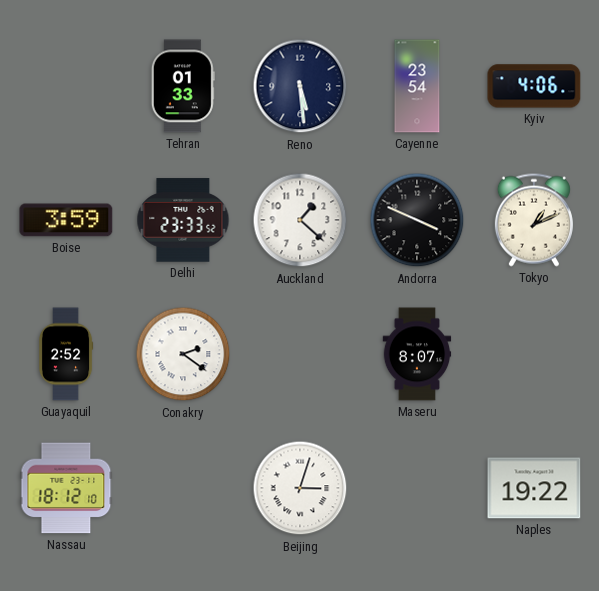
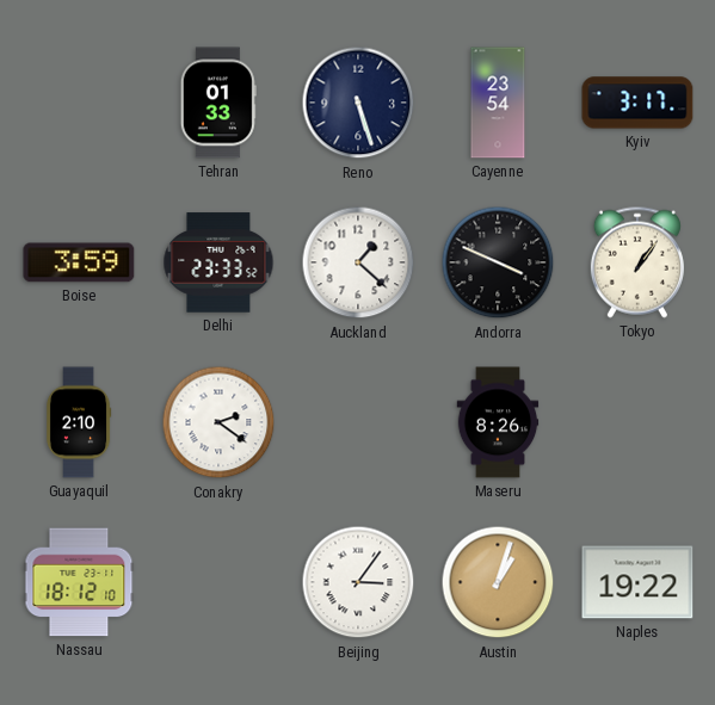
Reno: 5:29 -> 5:27
Kyiv: 4:06 -> 3:17
Tokyo: 1:11 -> 1:06
Guayaquil: 2:52 -> 2:10
Maseru: 8:07 -> 8:26
Beijing: 3:03 -> 3:06
Austin: none -> 1:03
